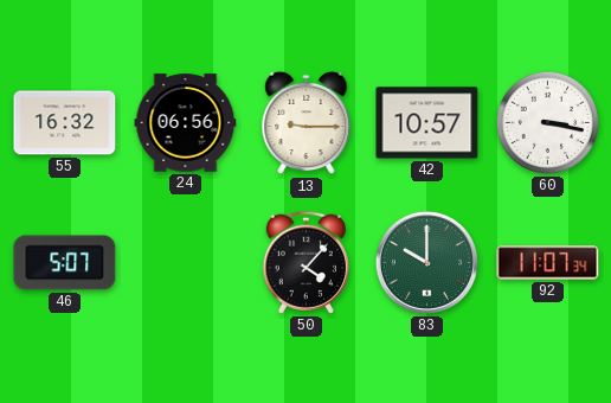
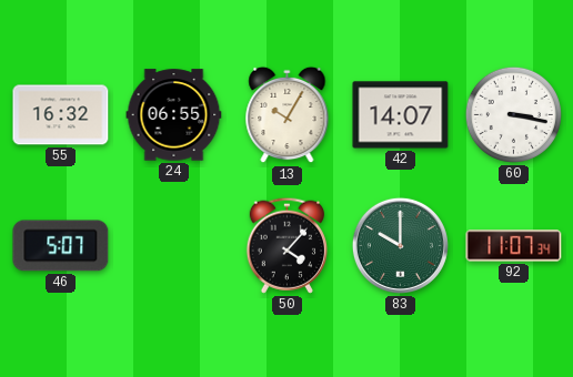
24: 06:56 -> 06:55
13: 9:15 -> 10:05
42: 10:57 -> 14:07
